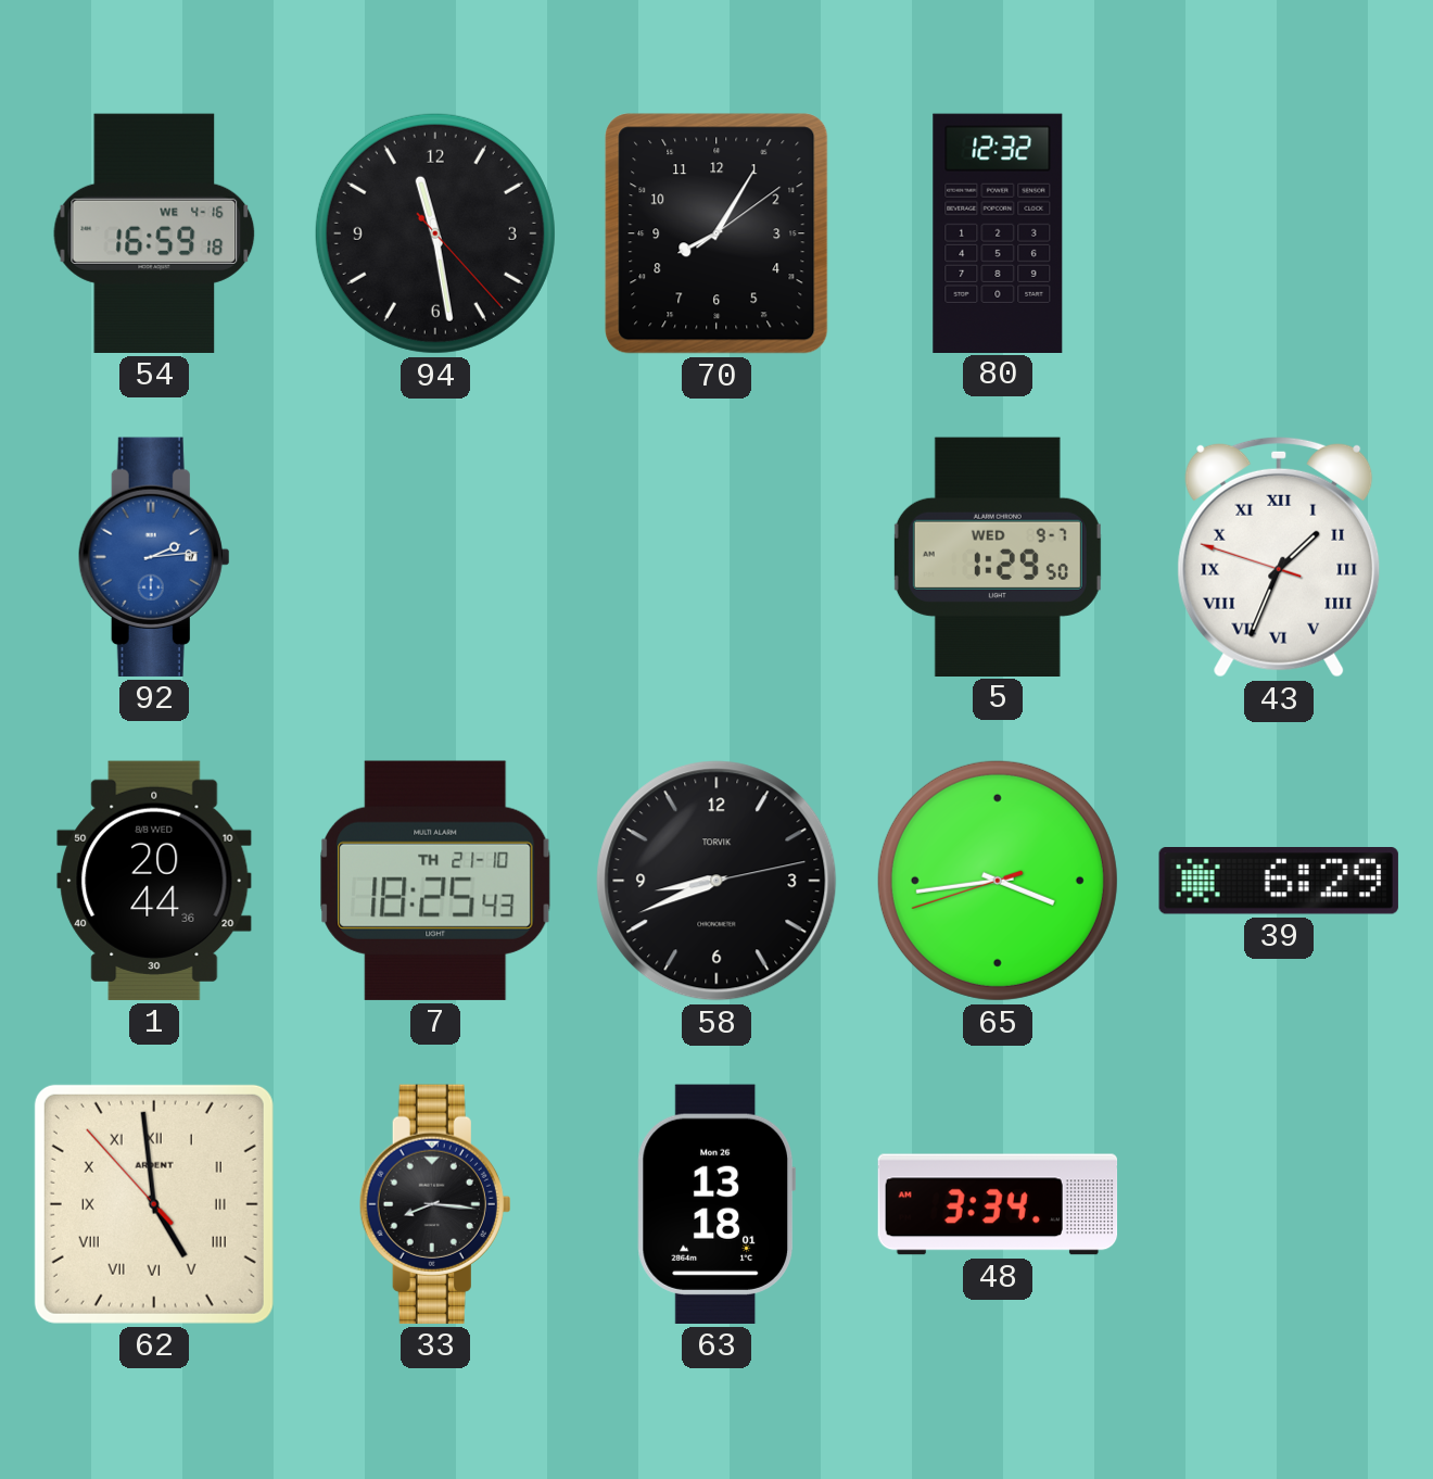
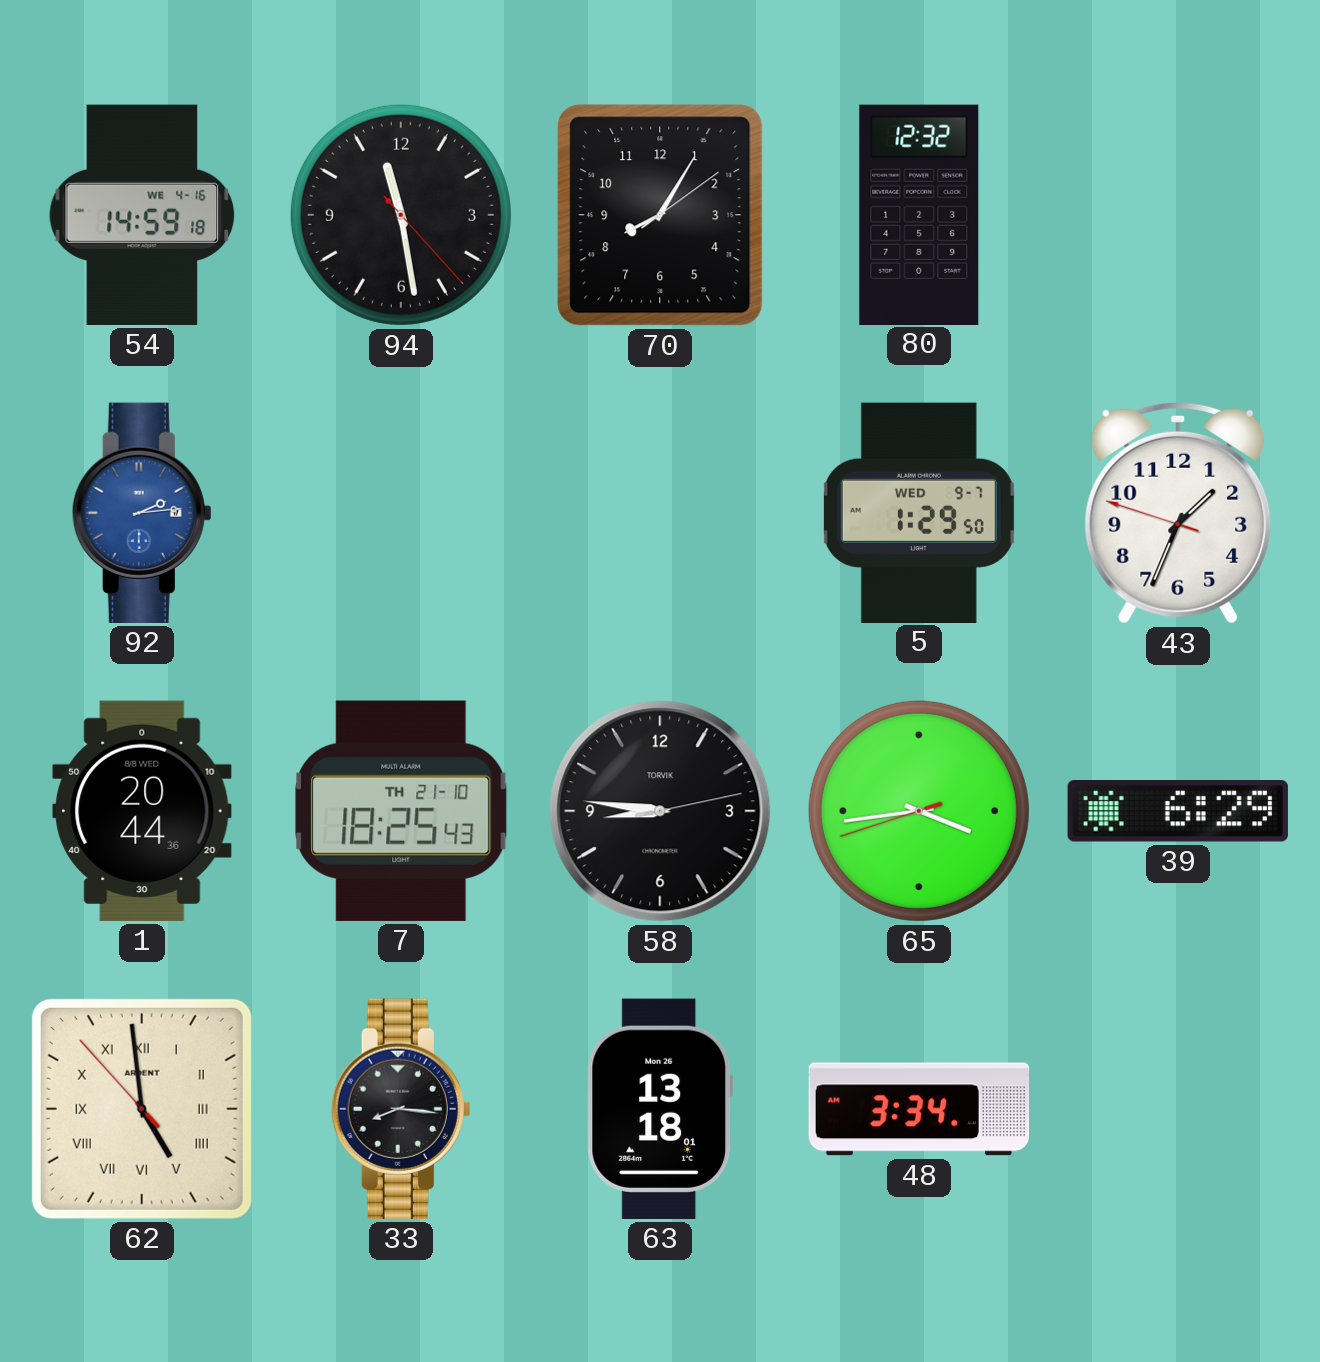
54: 16:59 -> 14:59
43 numerals: Roman -> Arabic
58: 8:41 -> 8:46
